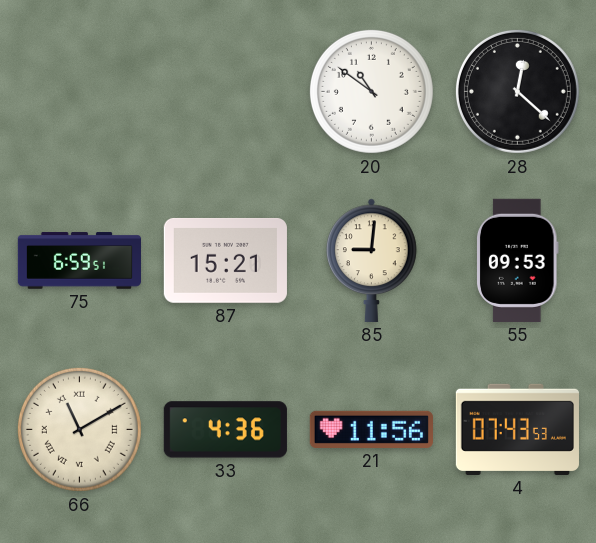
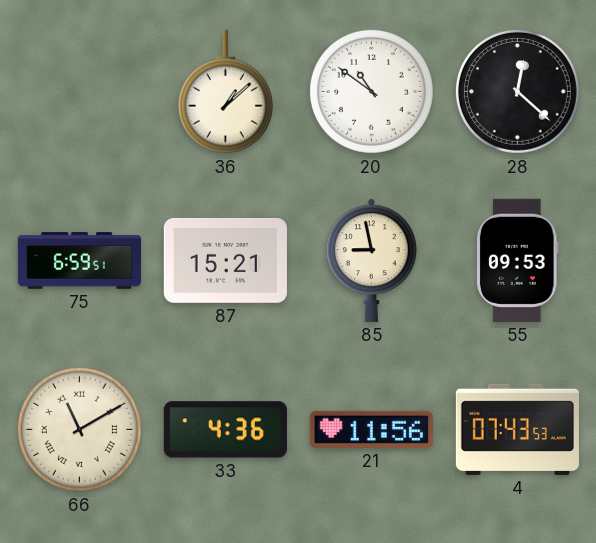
36: none -> 1:08
85: 9:01 -> 8:58
